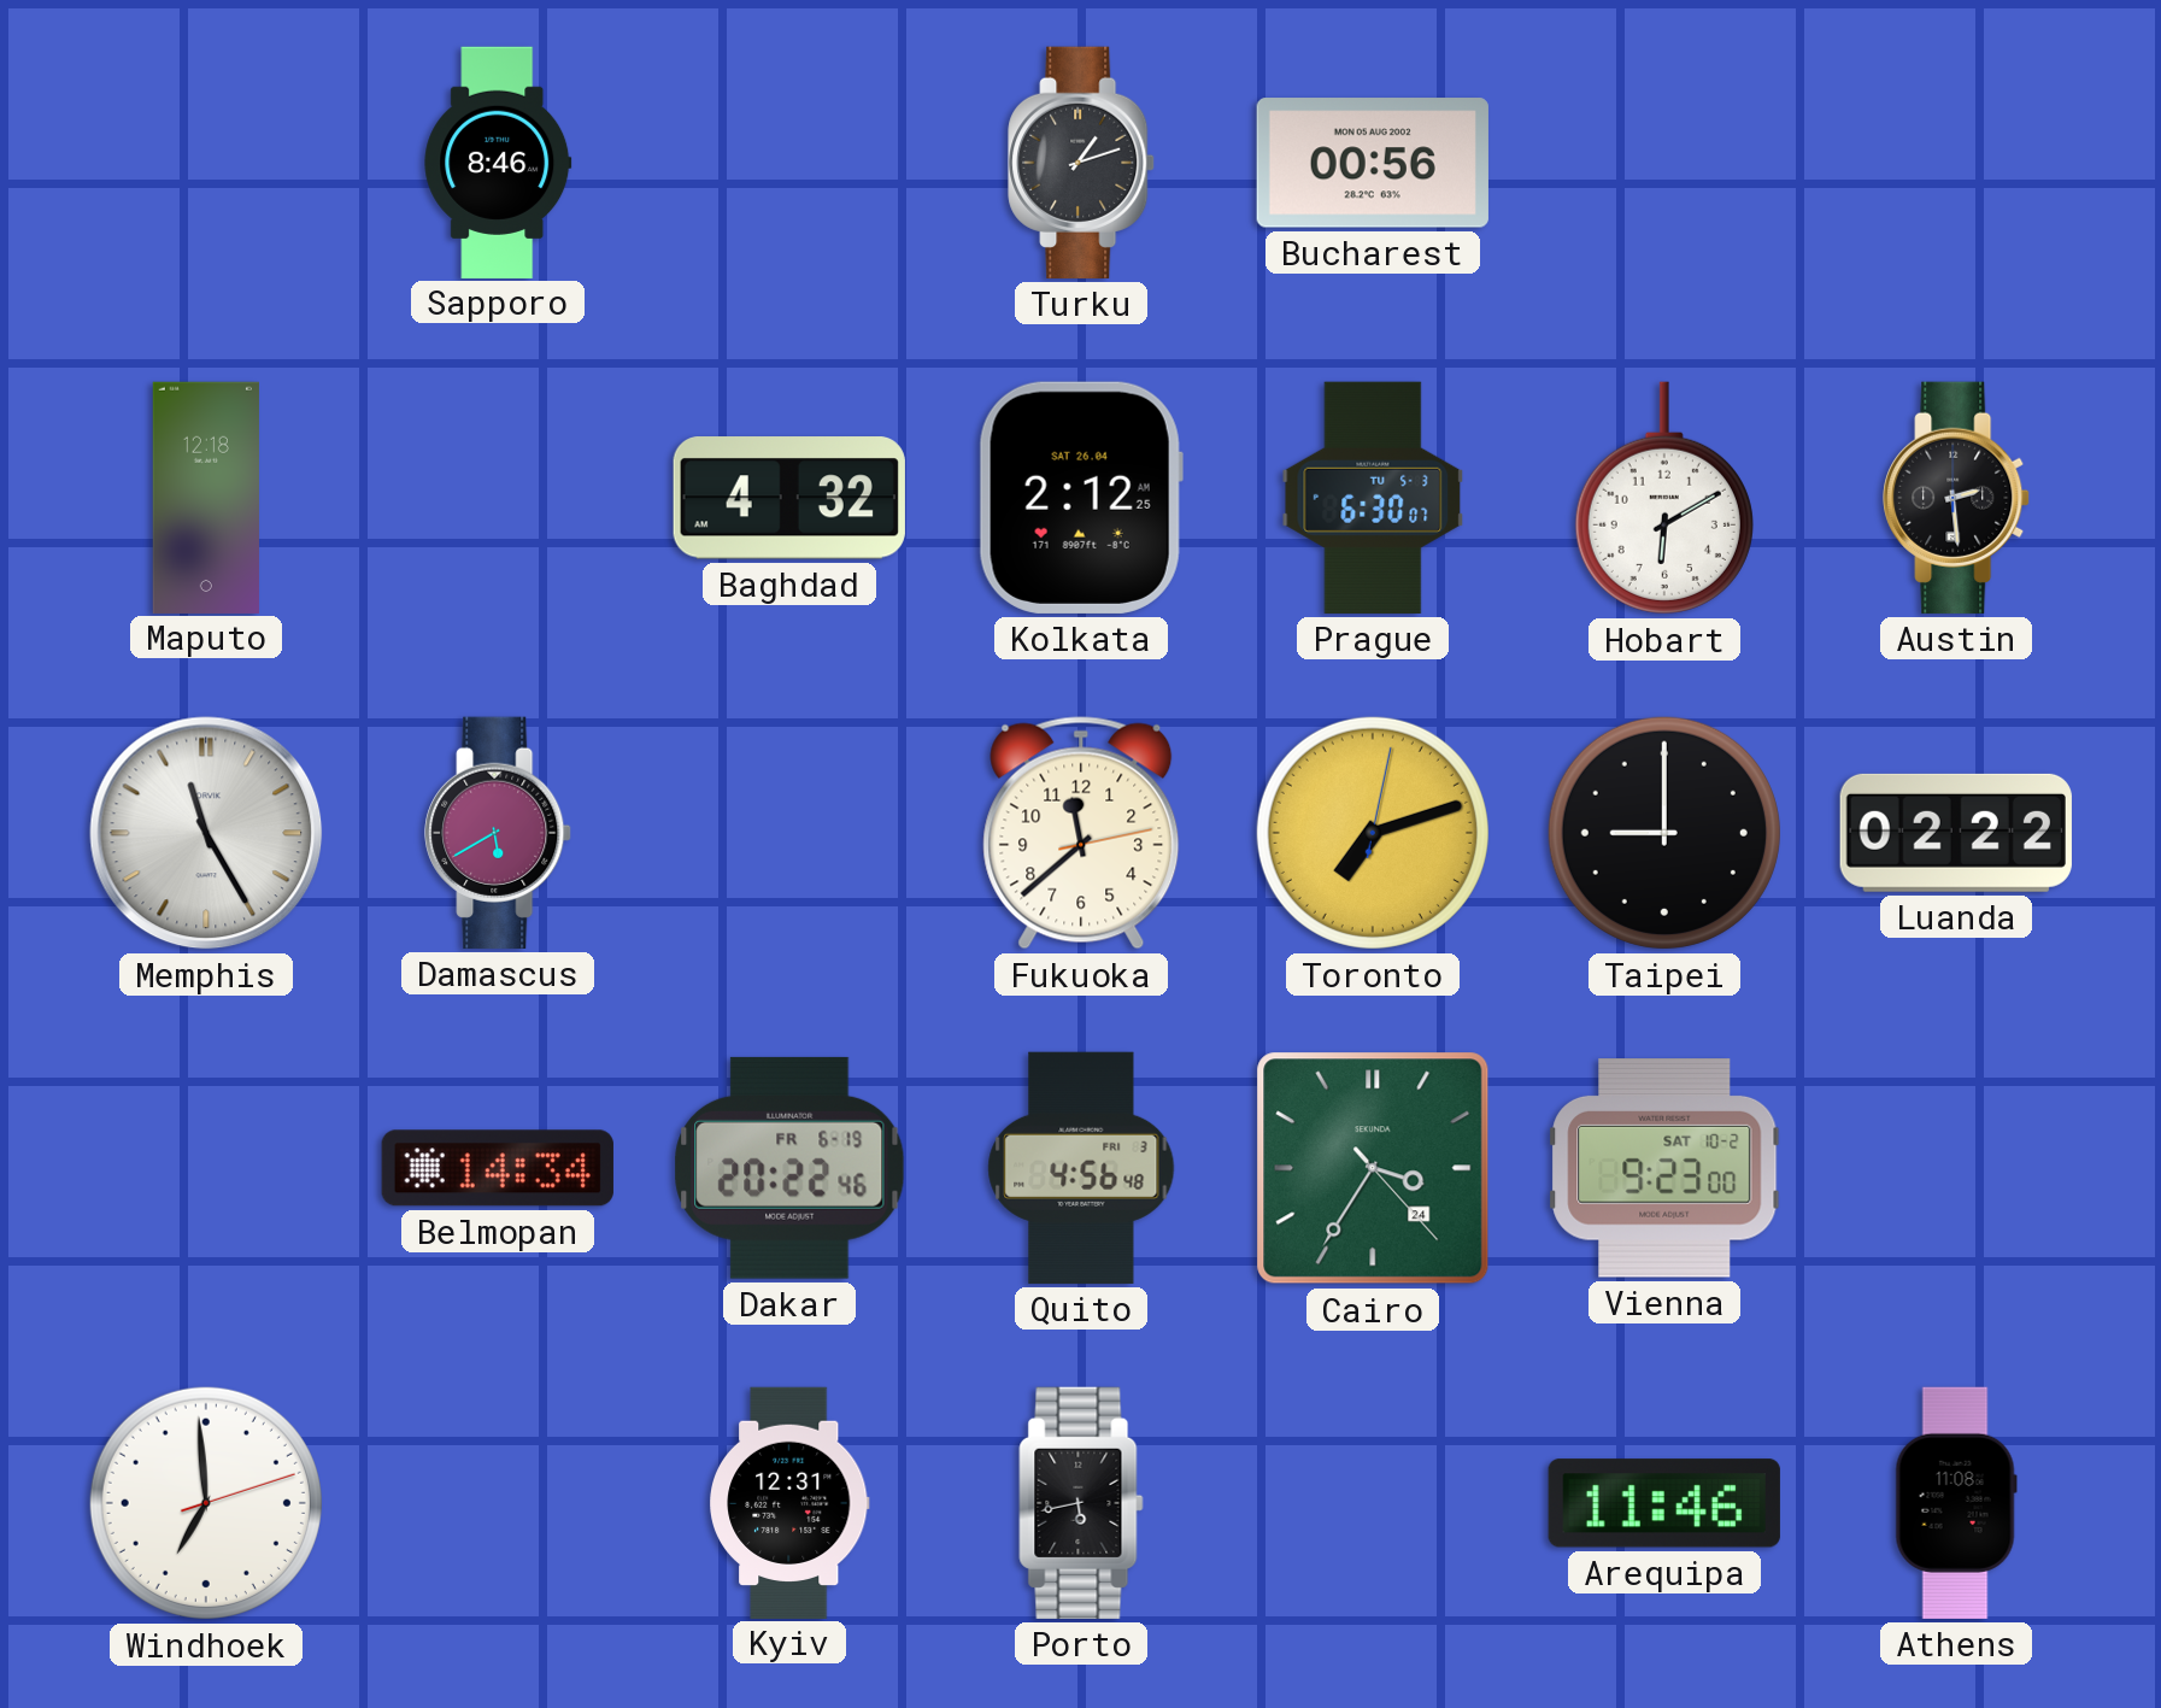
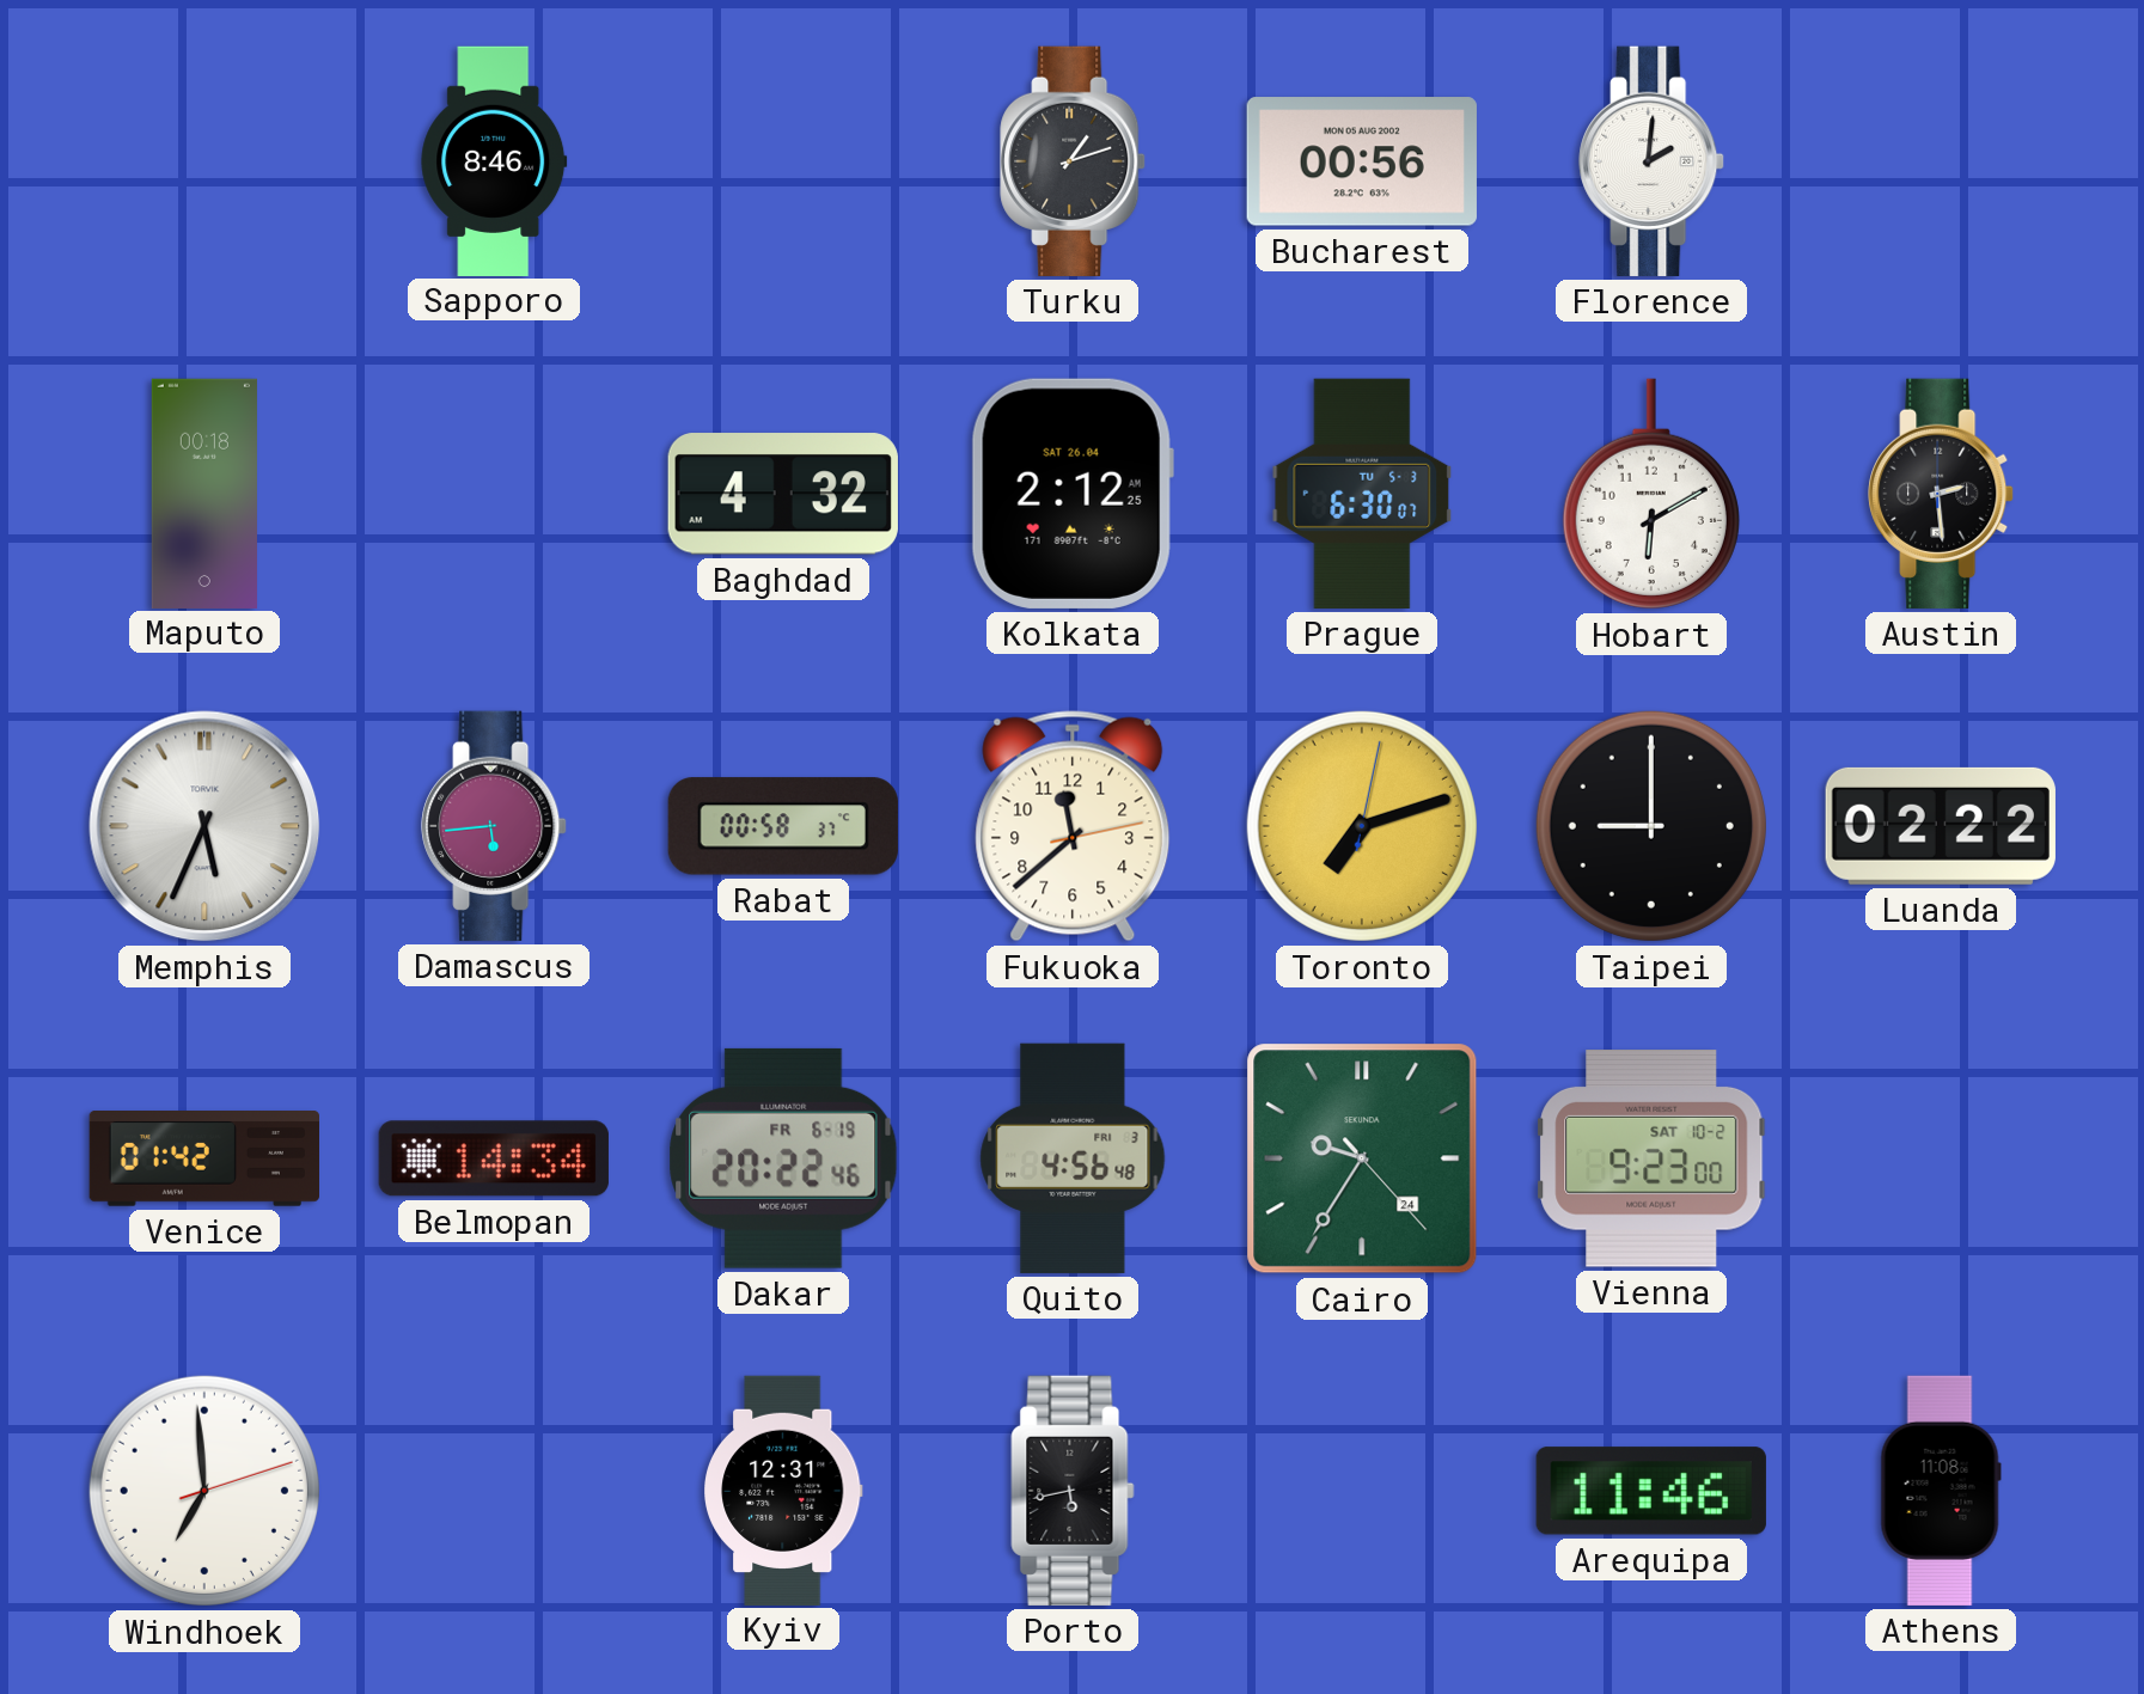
Florence: none -> 2:01
Maputo: 12:18 -> 00:18
Memphis: 11:25 -> 5:34
Damascus: 5:40 -> 5:44
Rabat: none -> 00:58
Venice: none -> 01:42
Cairo: 3:35 -> 9:35
